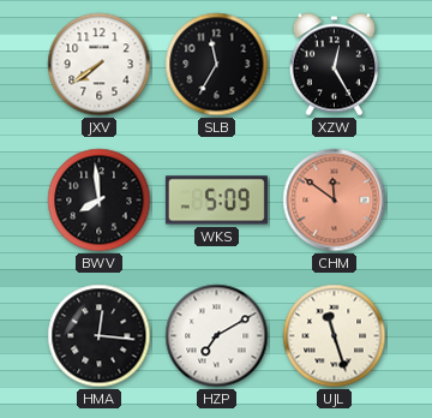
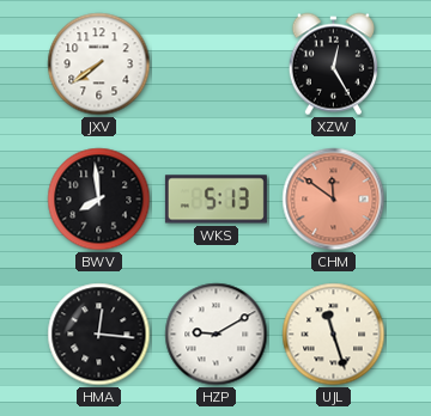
SLB: 11:35 -> none
WKS: 5:09 -> 5:13
HZP: 7:10 -> 9:10
